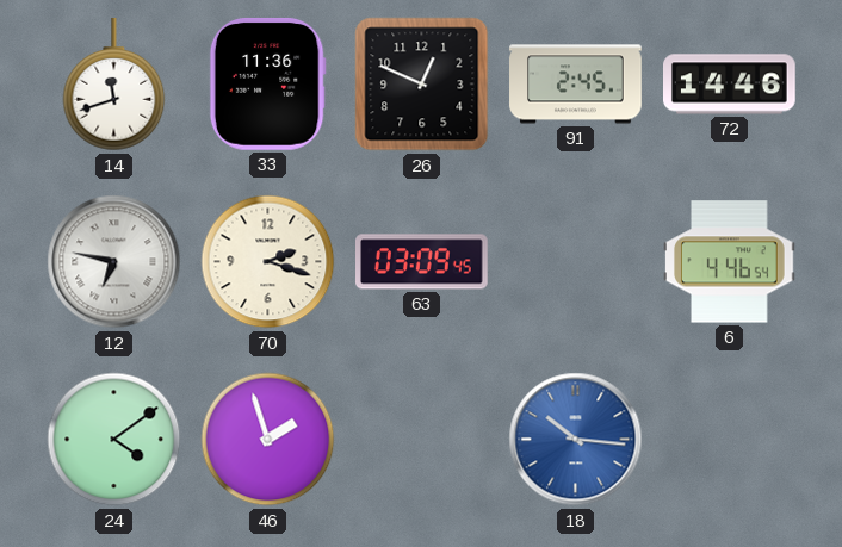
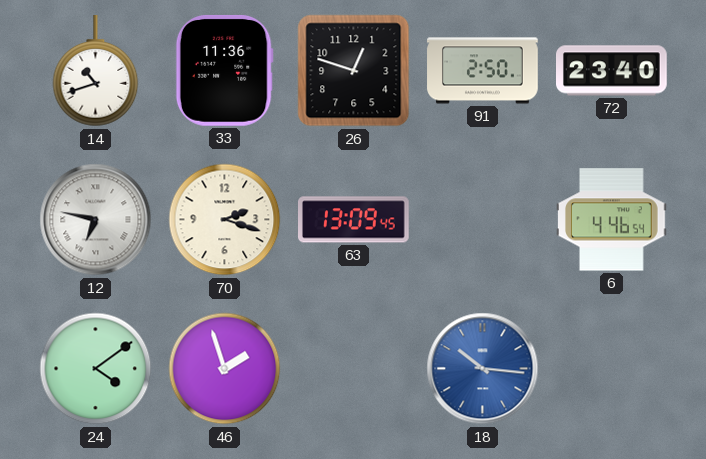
14: 11:42 -> 10:42
26: 12:49 -> 12:48
91: 2:45 -> 2:50
72: 14:46 -> 23:40
63: 03:09 -> 13:09
